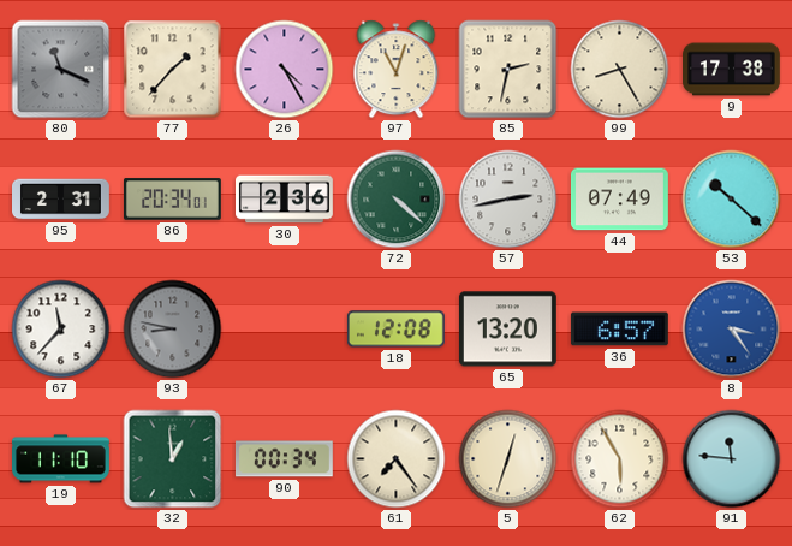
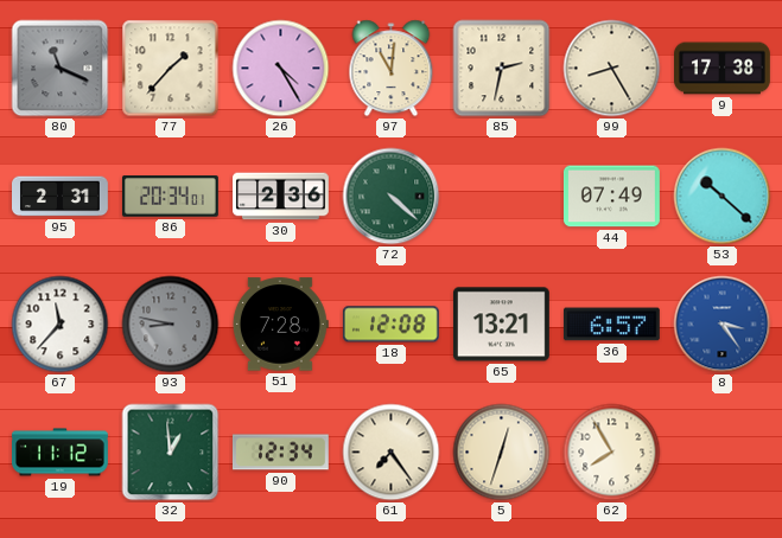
97: 11:03 -> 11:01
57: 2:43 -> none
51: none -> 7:28
65: 13:20 -> 13:21
19: 11:10 -> 11:12
90: 00:34 -> 12:34
62: 5:55 -> 7:55
91: 11:46 -> none
